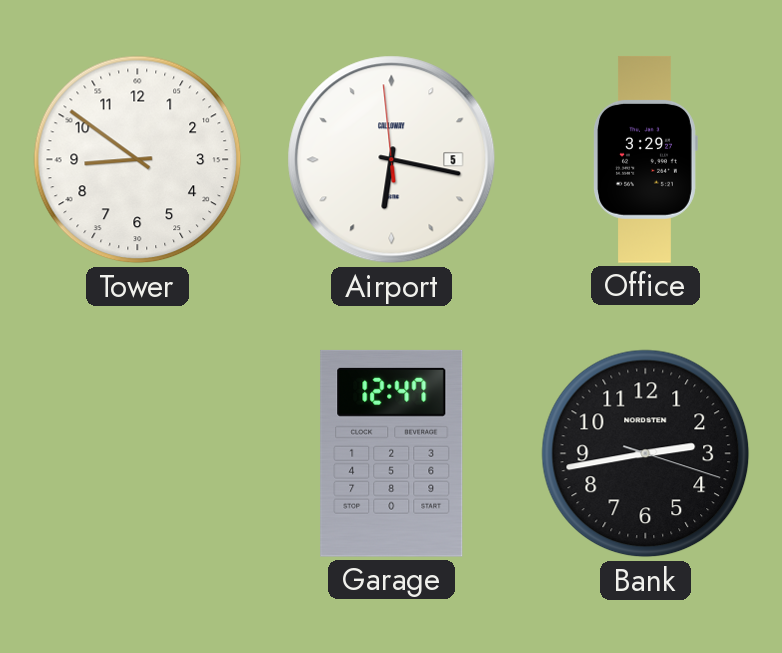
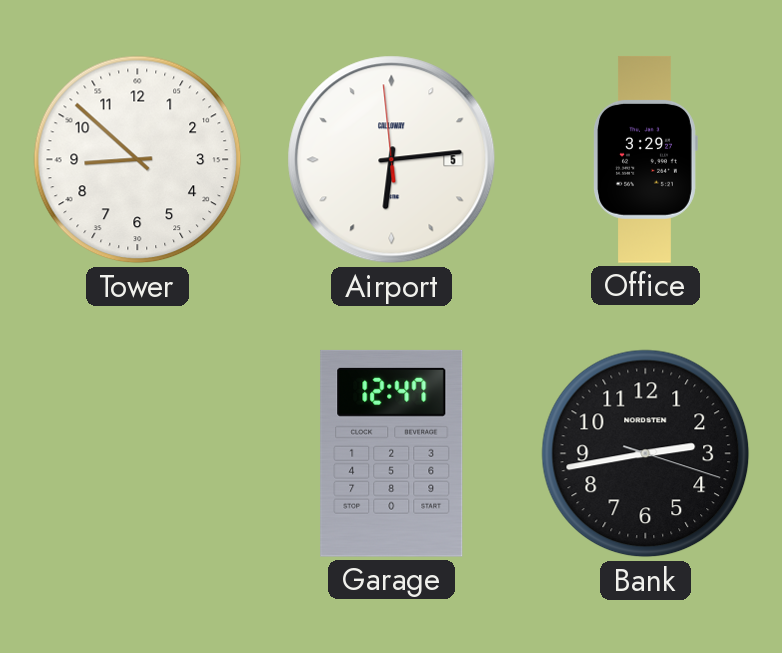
Tower: 8:51 -> 8:52
Airport: 6:16 -> 6:13
